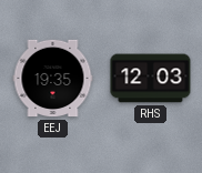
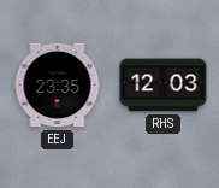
EEJ: 19:35 -> 23:35
